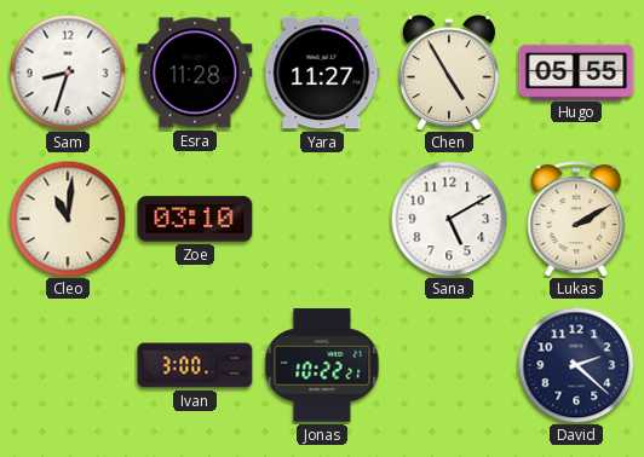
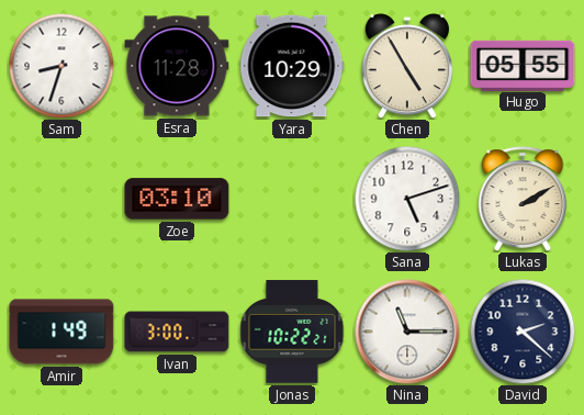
Yara: 11:27 -> 10:29
Cleo: 11:01 -> none
Sana: 5:10 -> 5:12
Amir: none -> 1:49
Nina: none -> 11:15
